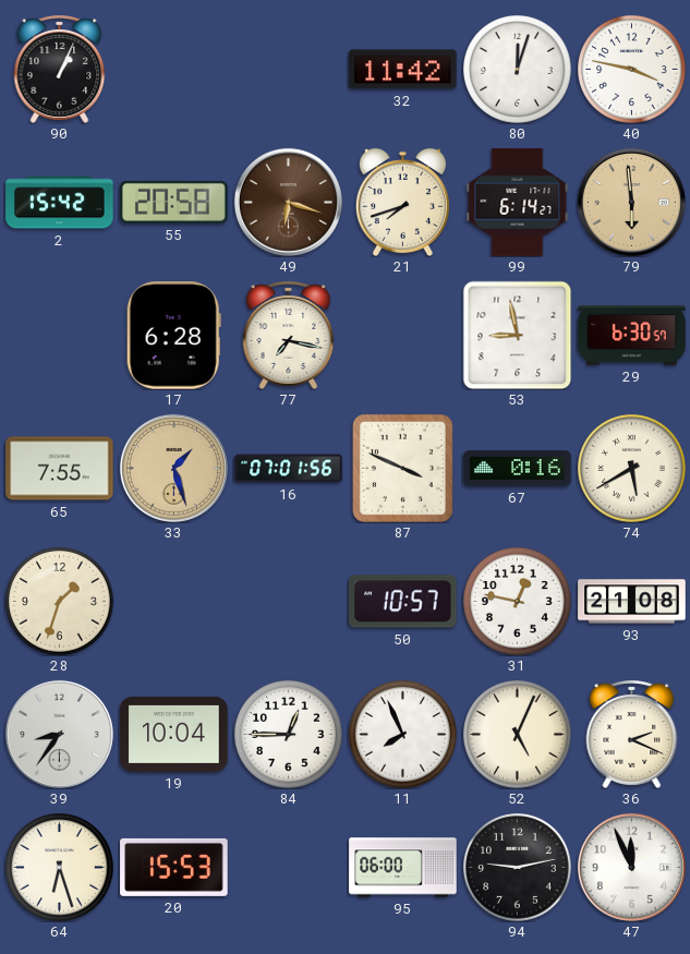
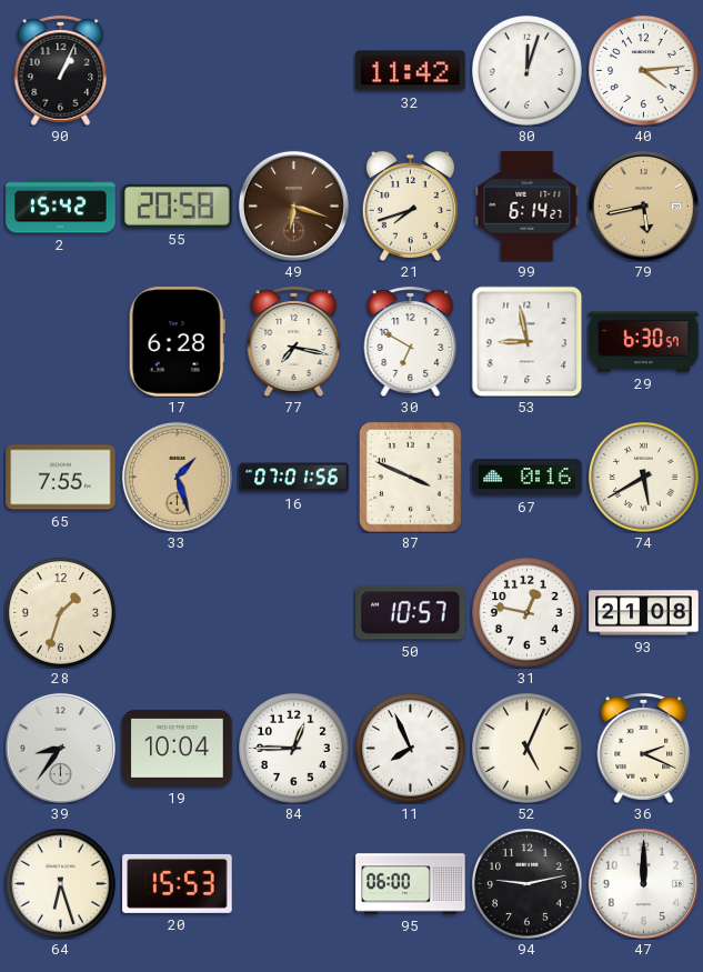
40: 3:47 -> 4:14
79: 5:59 -> 5:43
30: none -> 6:50
47: 11:56 -> 12:00
